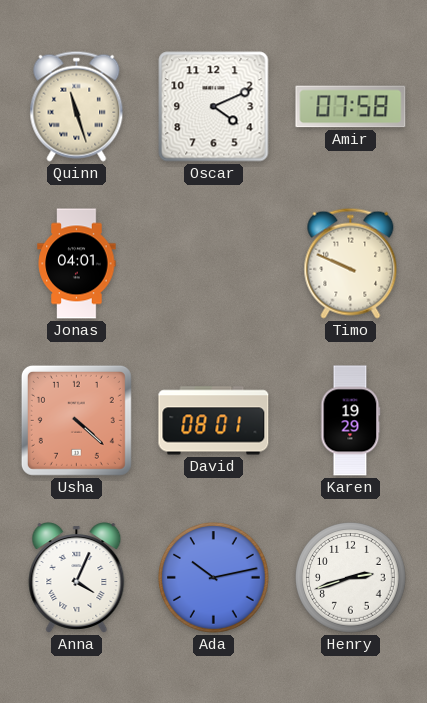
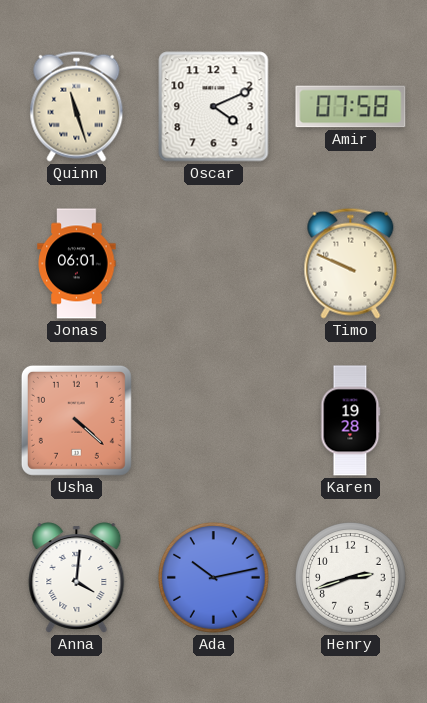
Jonas: 04:01 -> 06:01
David: 08:01 -> none
Karen: 19:29 -> 19:28
Anna: 4:04 -> 4:01
